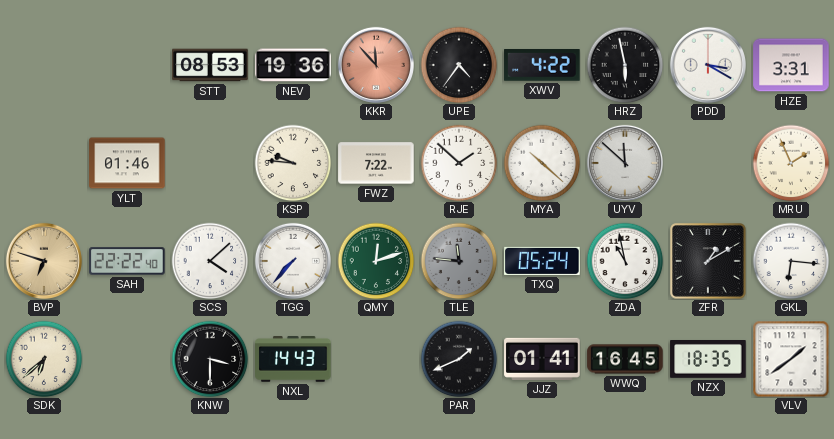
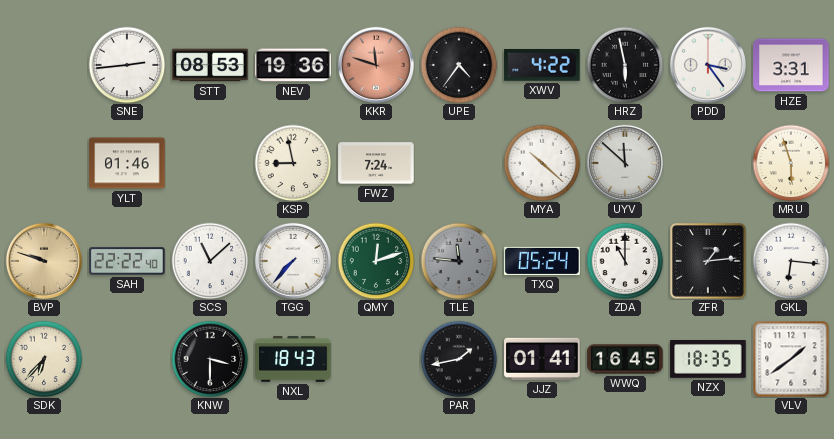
SNE: none -> 2:44
KKR: 11:53 -> 11:48
PDD: 3:20 -> 3:24
KSP: 9:46 -> 8:58
FWZ: 7:22 -> 7:24
RJE: 1:52 -> none
MRU: 1:56 -> 5:57
BVP: 6:48 -> 9:48
SCS: 4:08 -> 11:08
ZDA: 10:58 -> 11:00
ZFR: 1:10 -> 1:14
SDK: 6:38 -> 6:37
NXL: 14:43 -> 18:43
PAR: 1:41 -> 1:43
